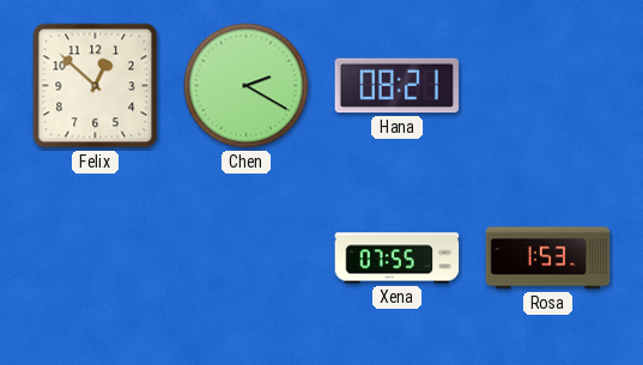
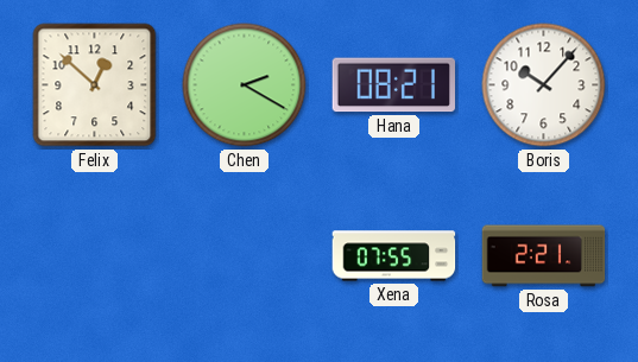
Boris: none -> 10:07
Rosa: 1:53 -> 2:21
